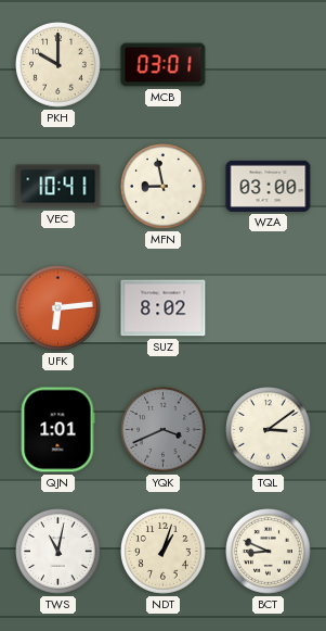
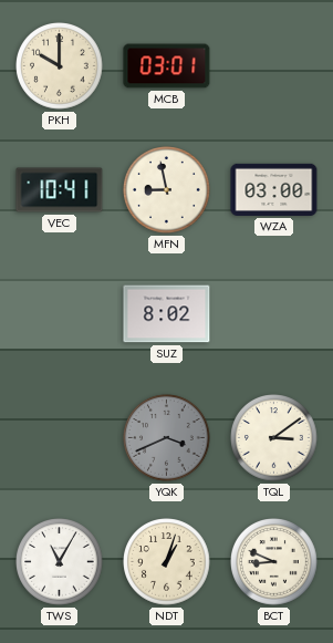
UFK: 6:14 -> none
QJN: 1:01 -> none
TWS: 11:02 -> 11:05
